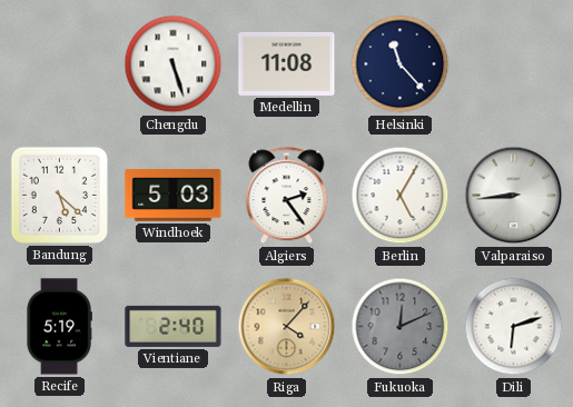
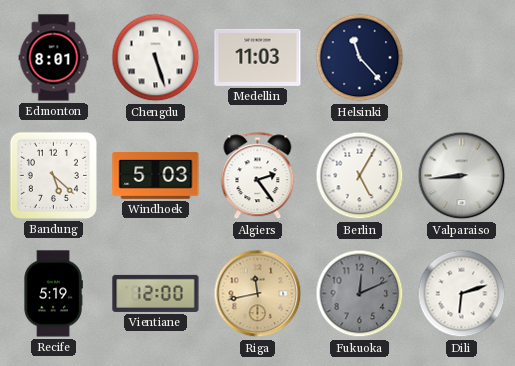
Edmonton: none -> 8:01
Medellin: 11:08 -> 11:03
Vientiane: 2:40 -> 12:00
Riga: 4:07 -> 11:43
